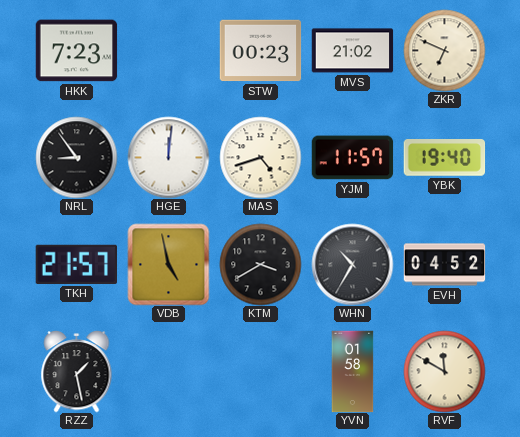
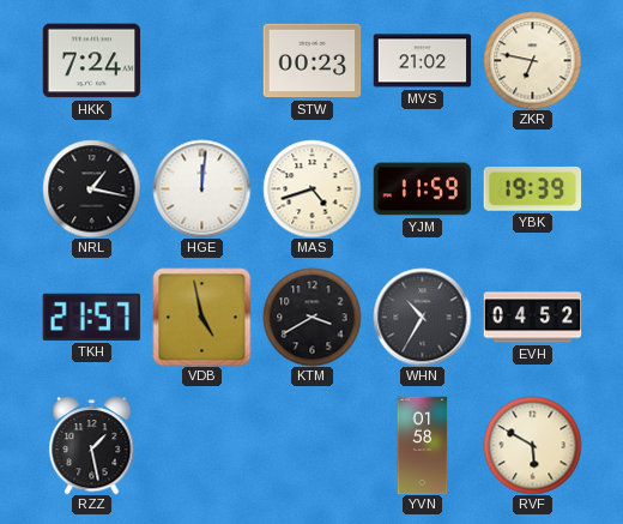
HKK: 7:23 -> 7:24
ZKR: 6:49 -> 6:47
NRL: 8:54 -> 1:17
YJM: 11:57 -> 11:59
YBK: 19:40 -> 19:39
RVF: 11:50 -> 5:50
